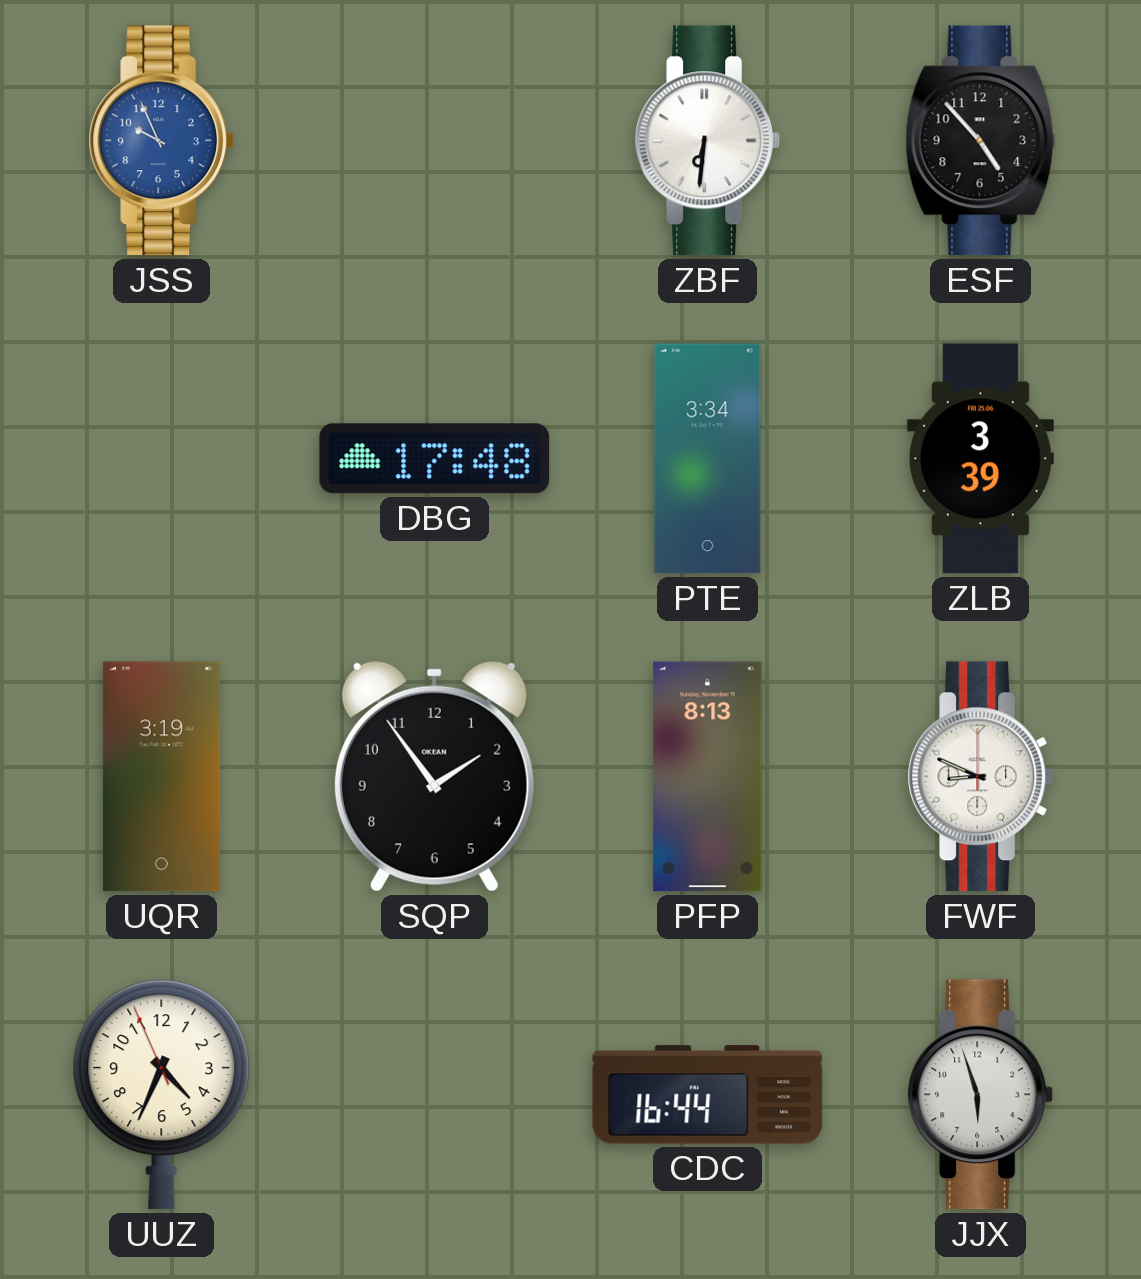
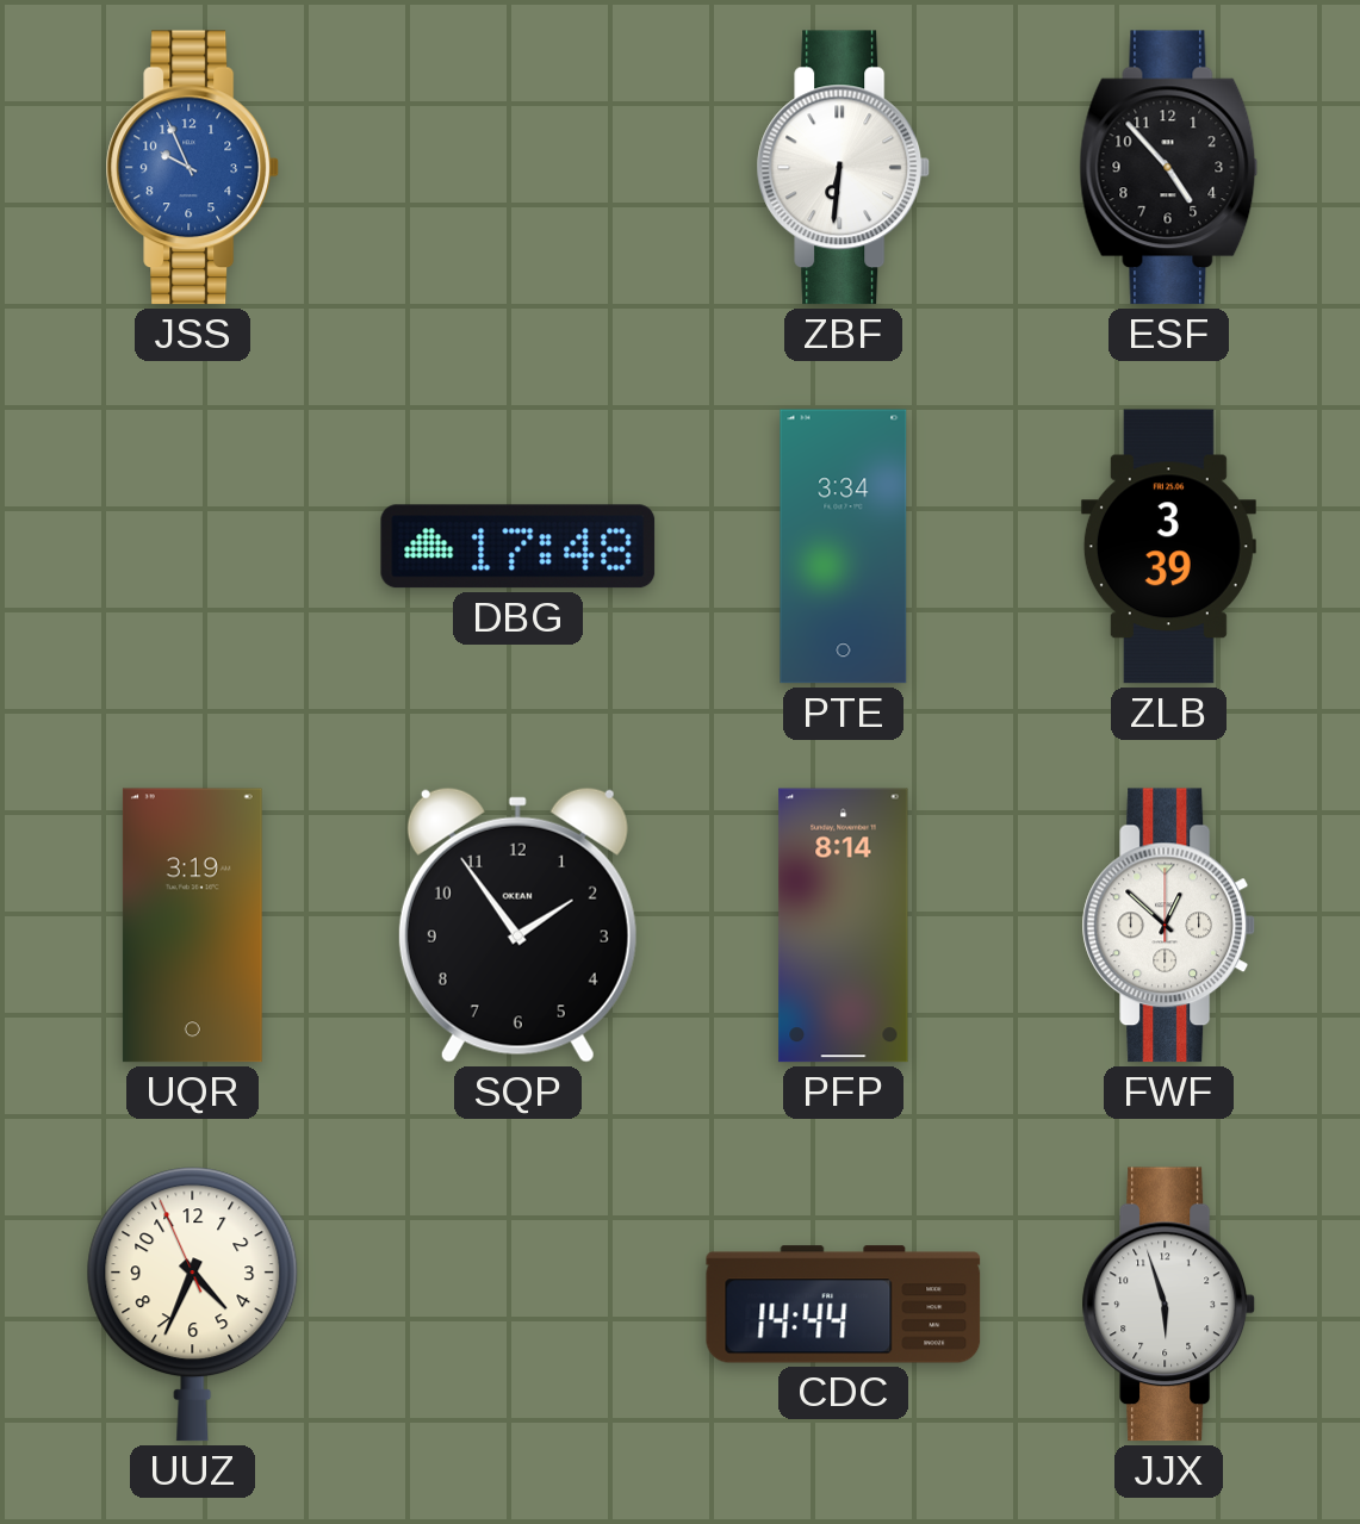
PFP: 8:13 -> 8:14
FWF: 8:49 -> 12:52
CDC: 16:44 -> 14:44
